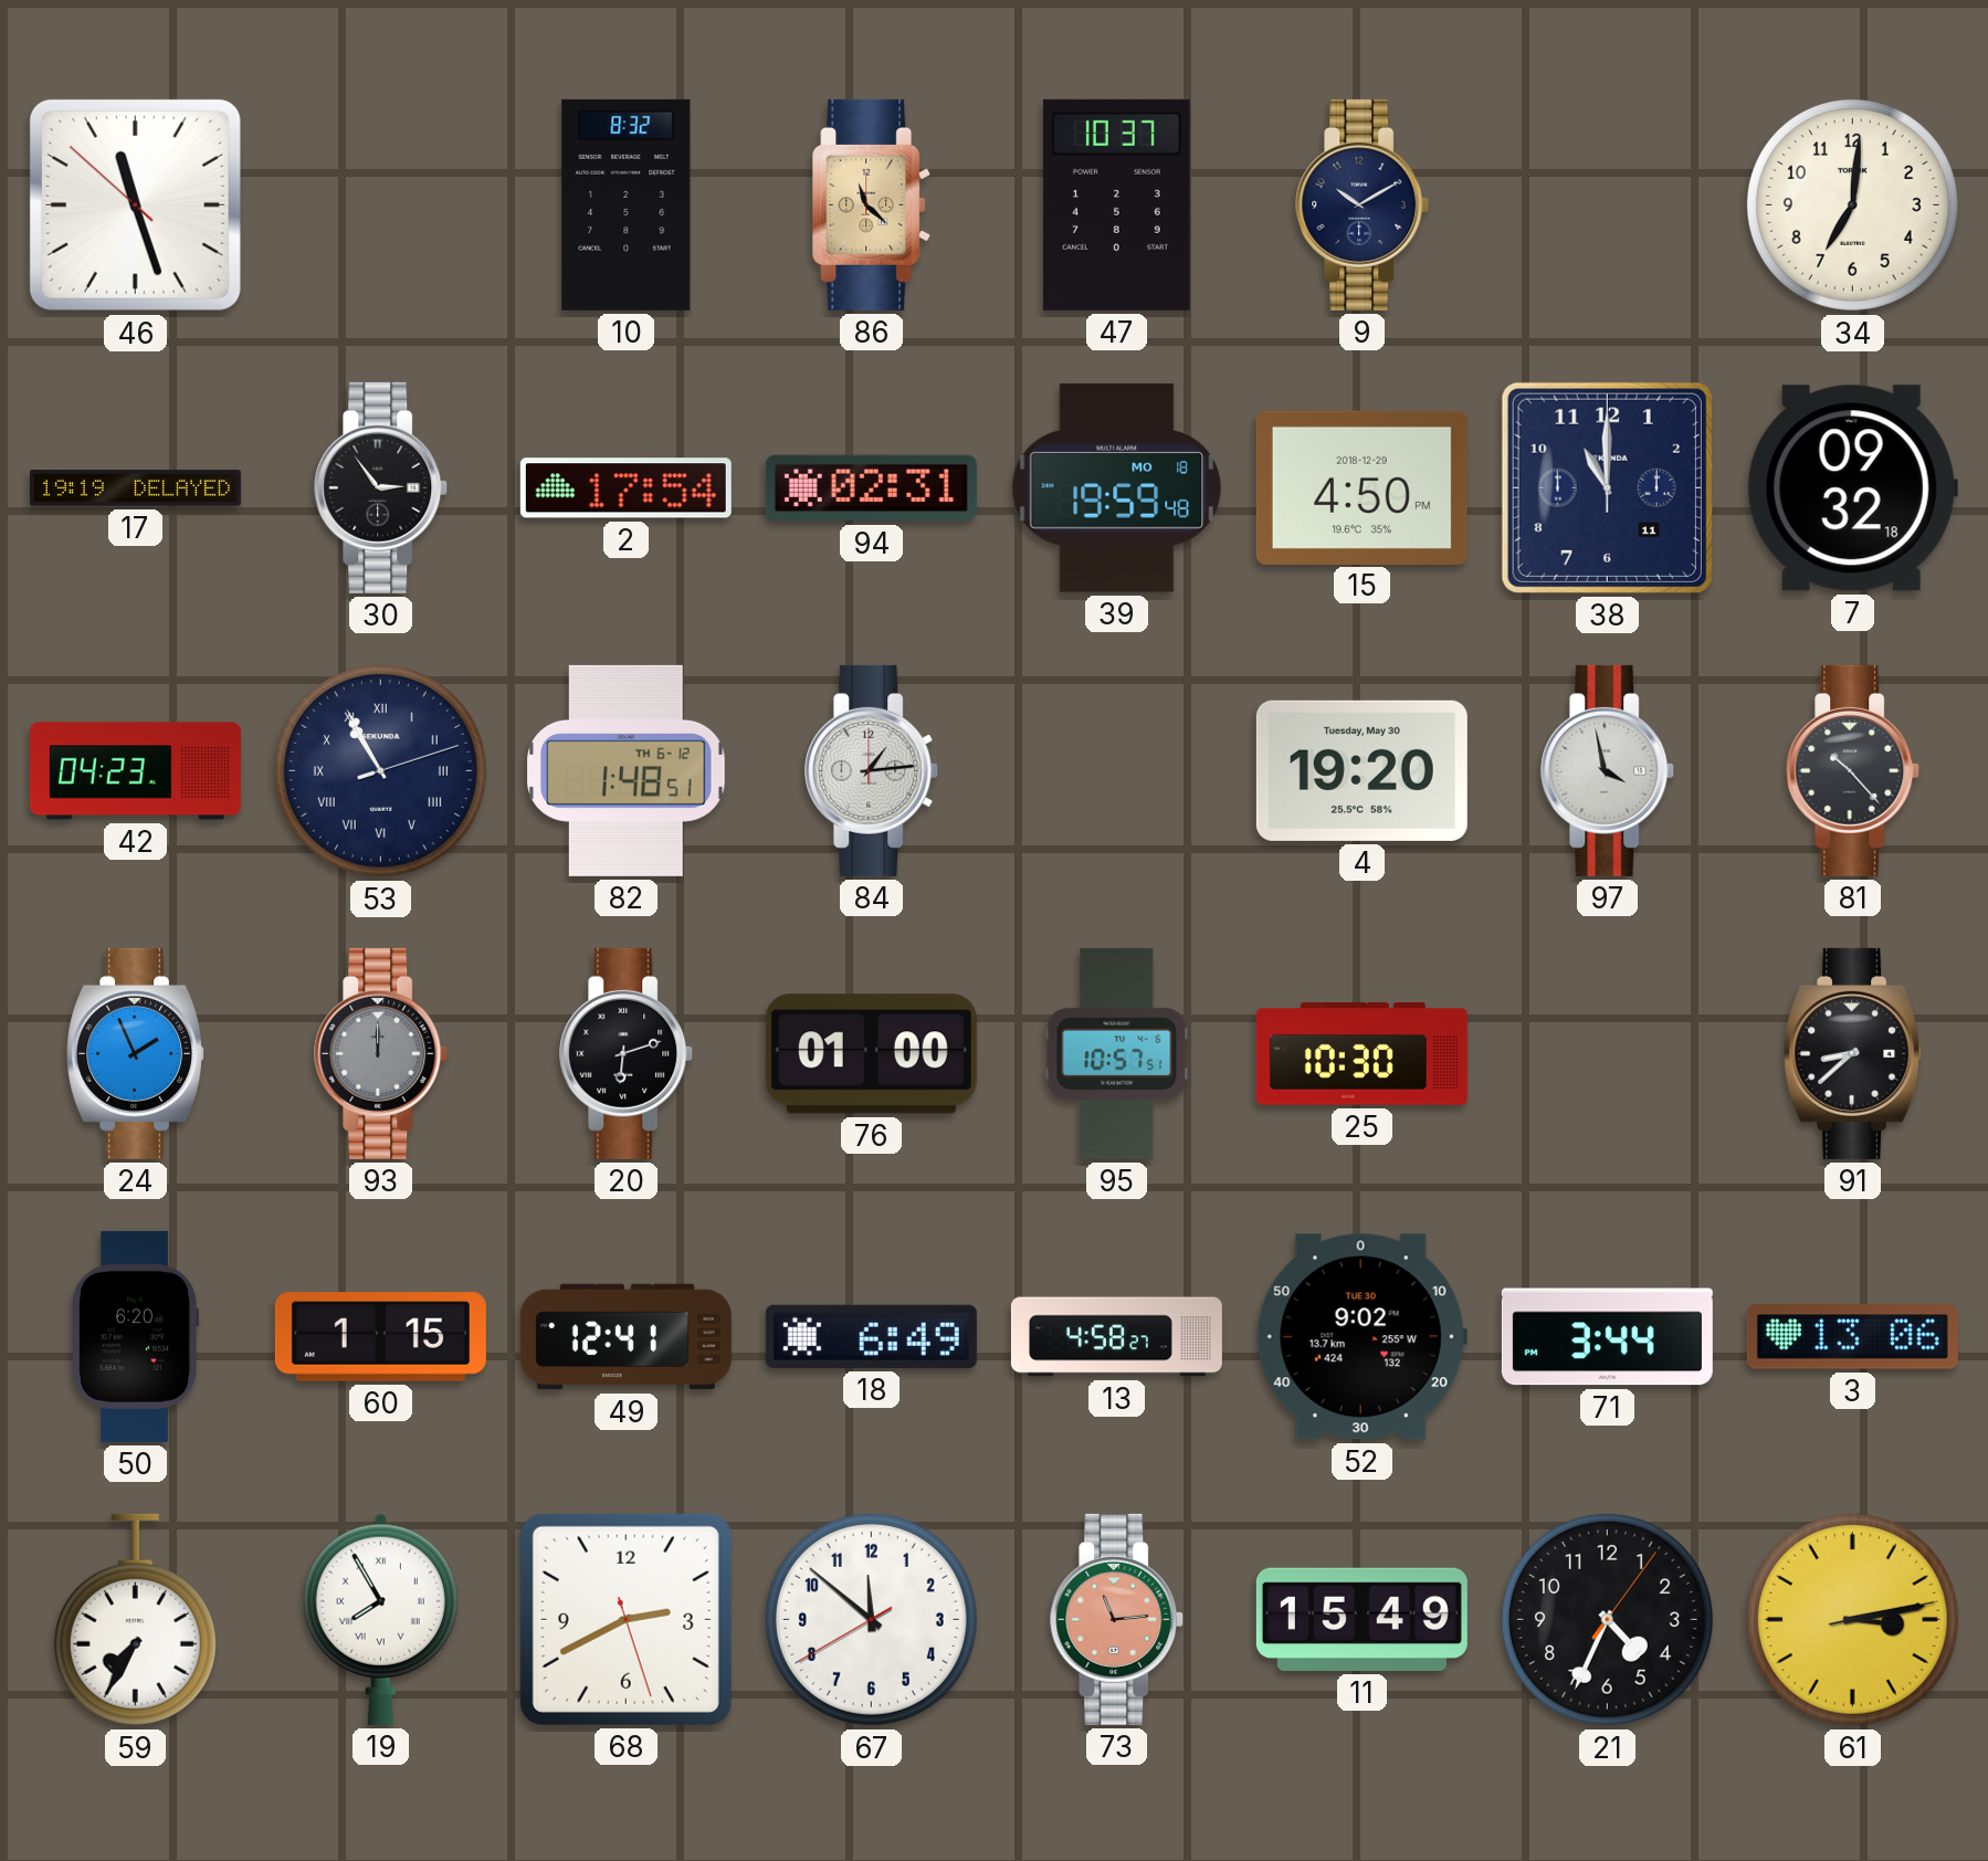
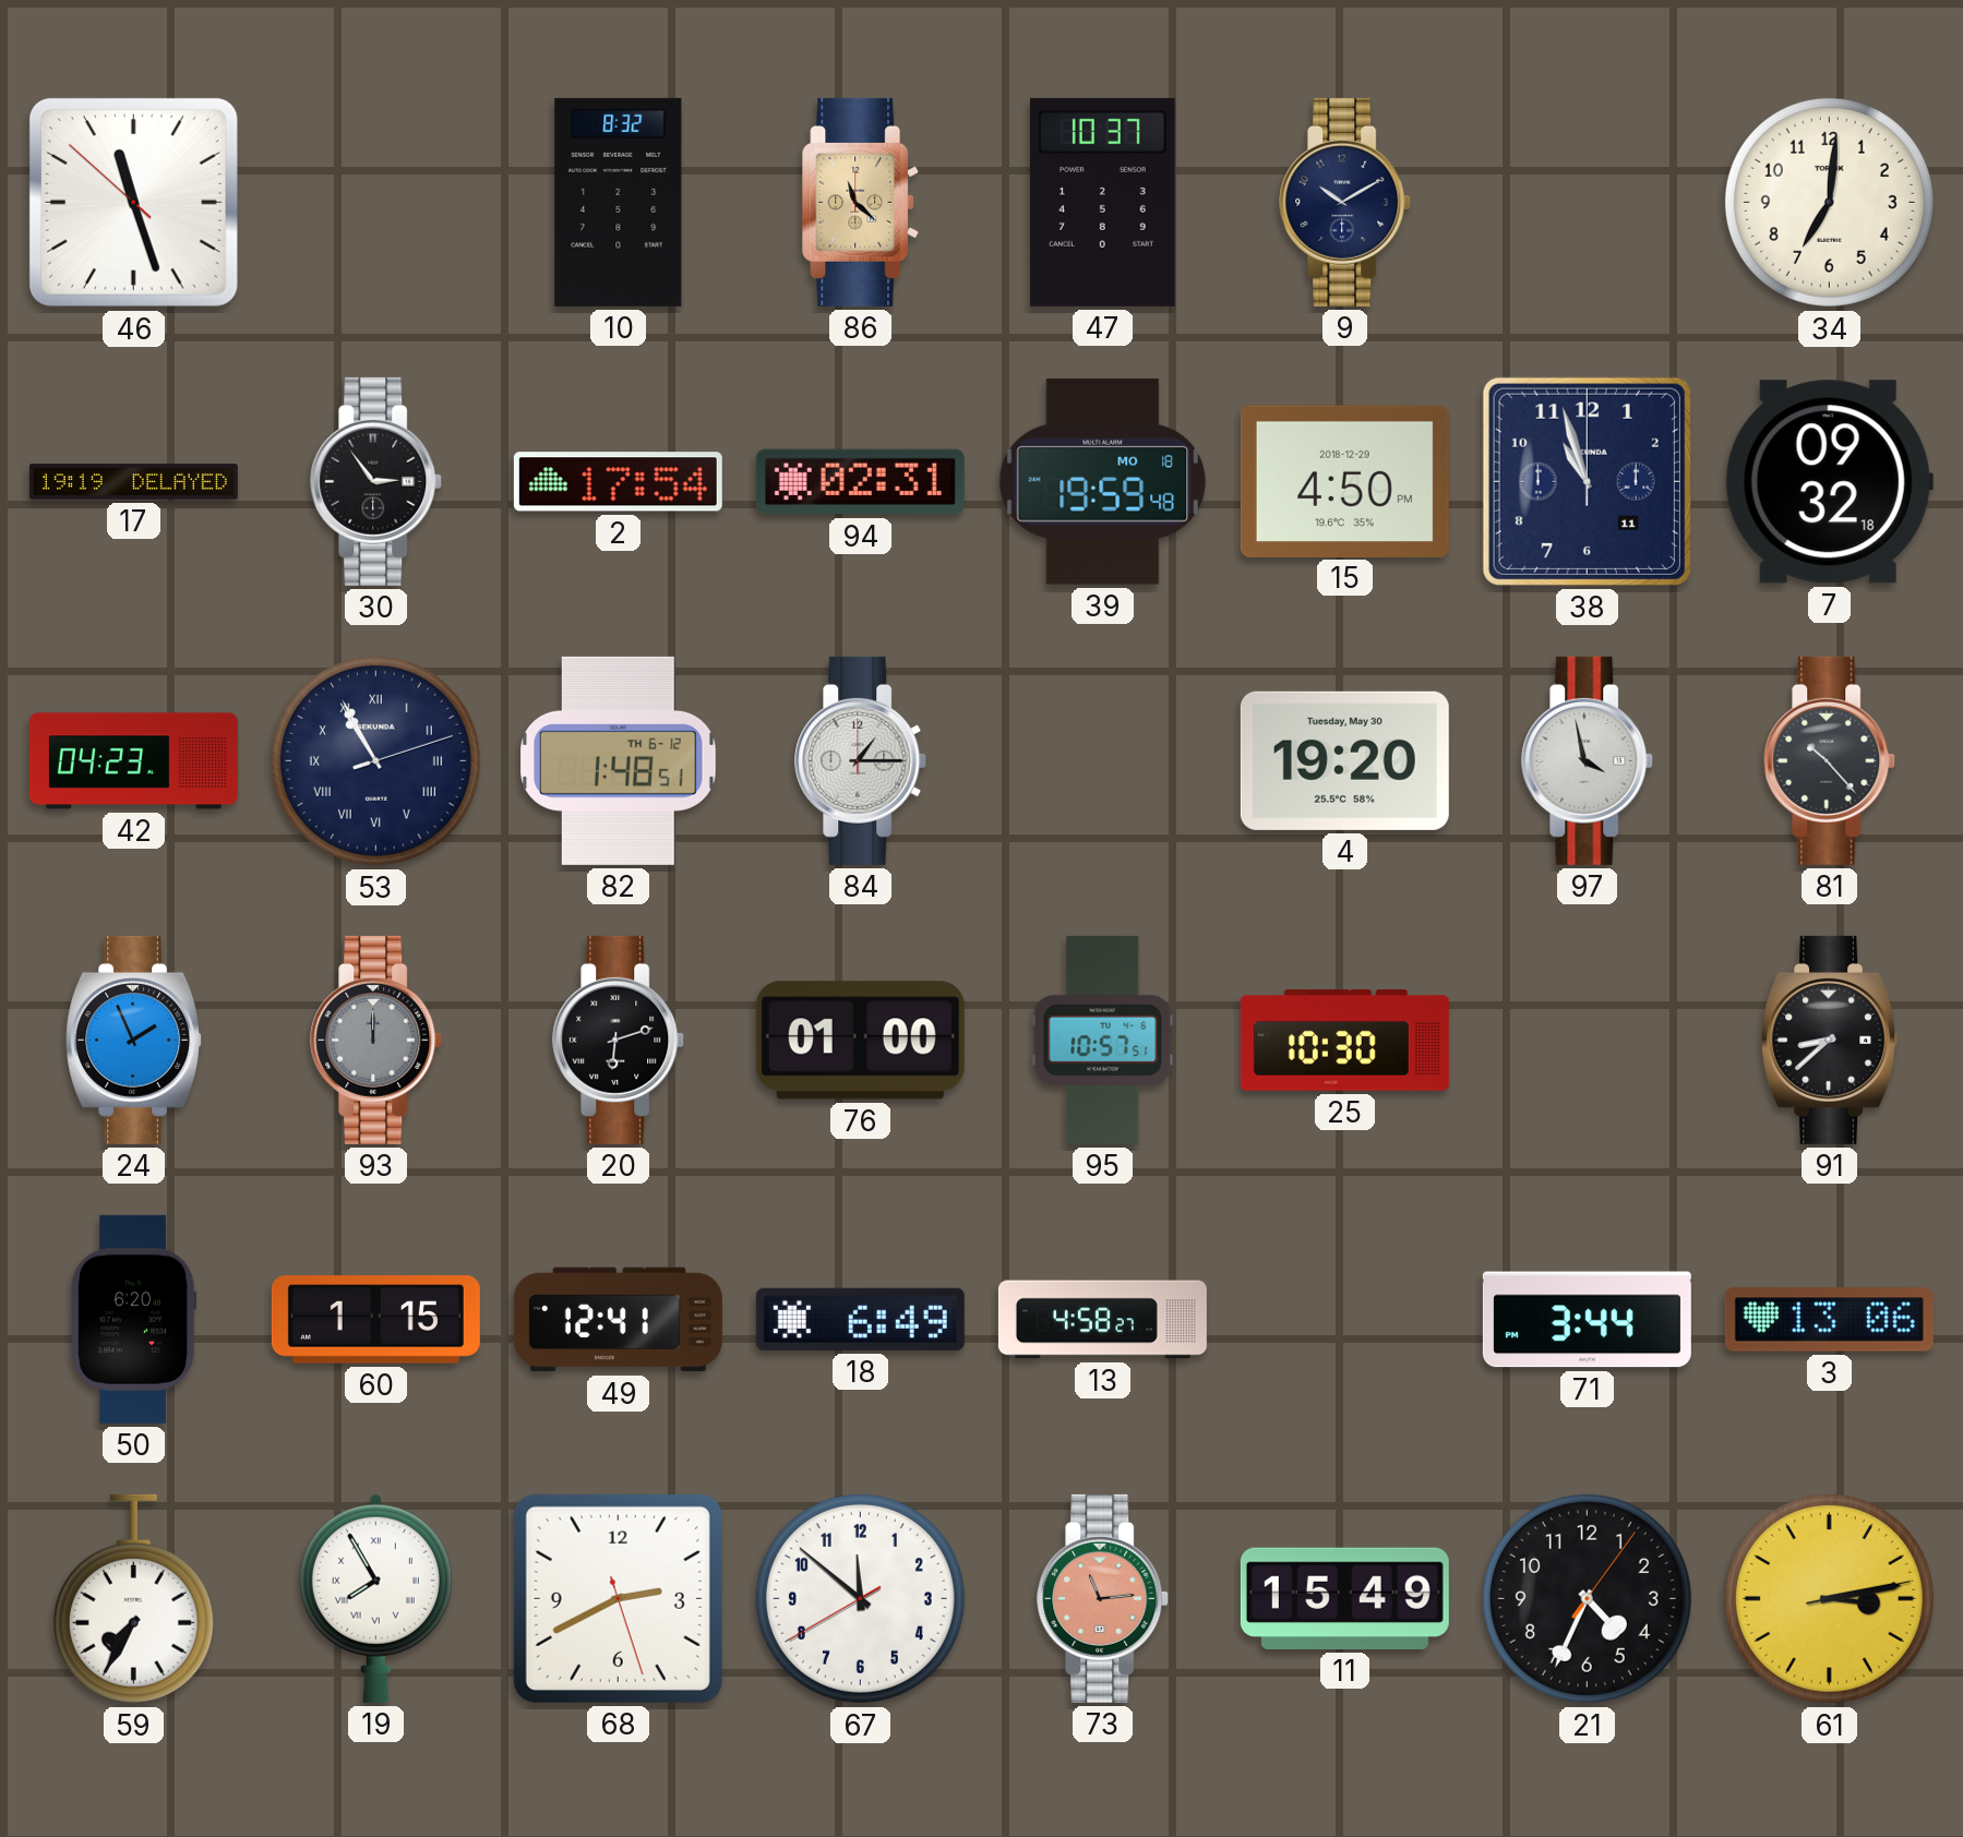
38: 11:00 -> 10:57
84: 1:14 -> 1:15
52: 9:02 -> none
